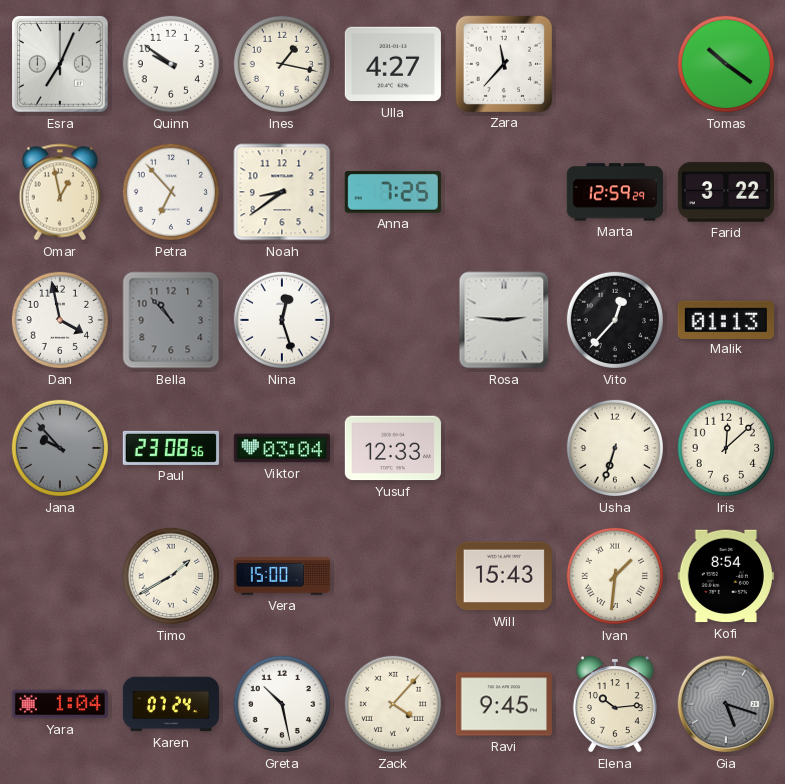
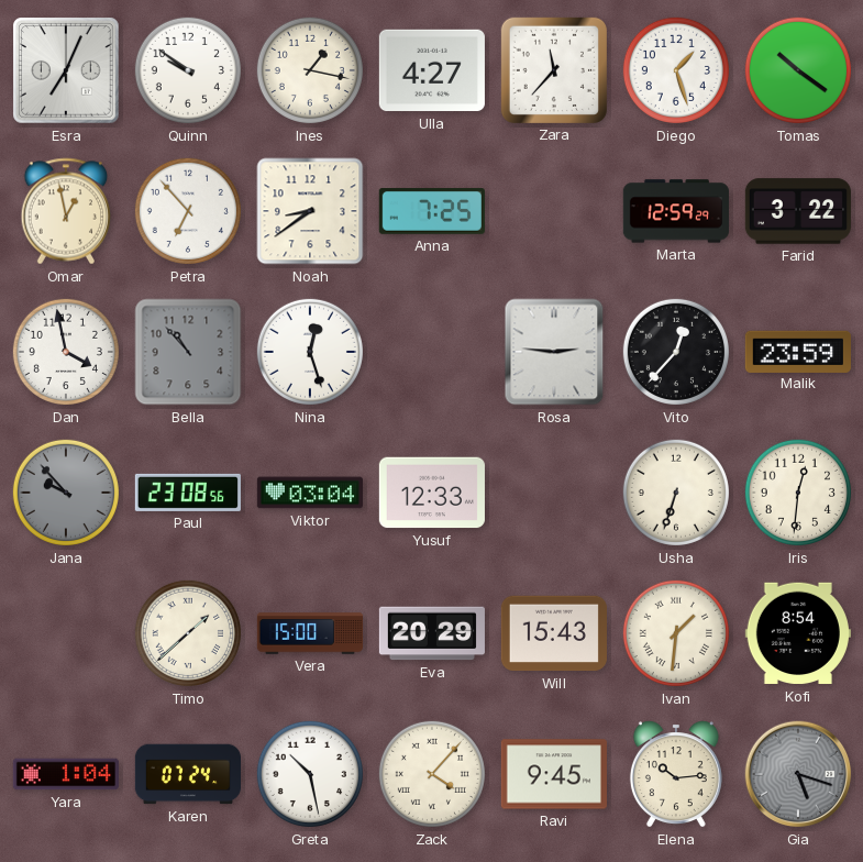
Diego: none -> 1:27
Malik: 01:13 -> 23:59
Iris: 12:08 -> 12:31
Timo: 1:40 -> 1:38
Eva: none -> 20:29
